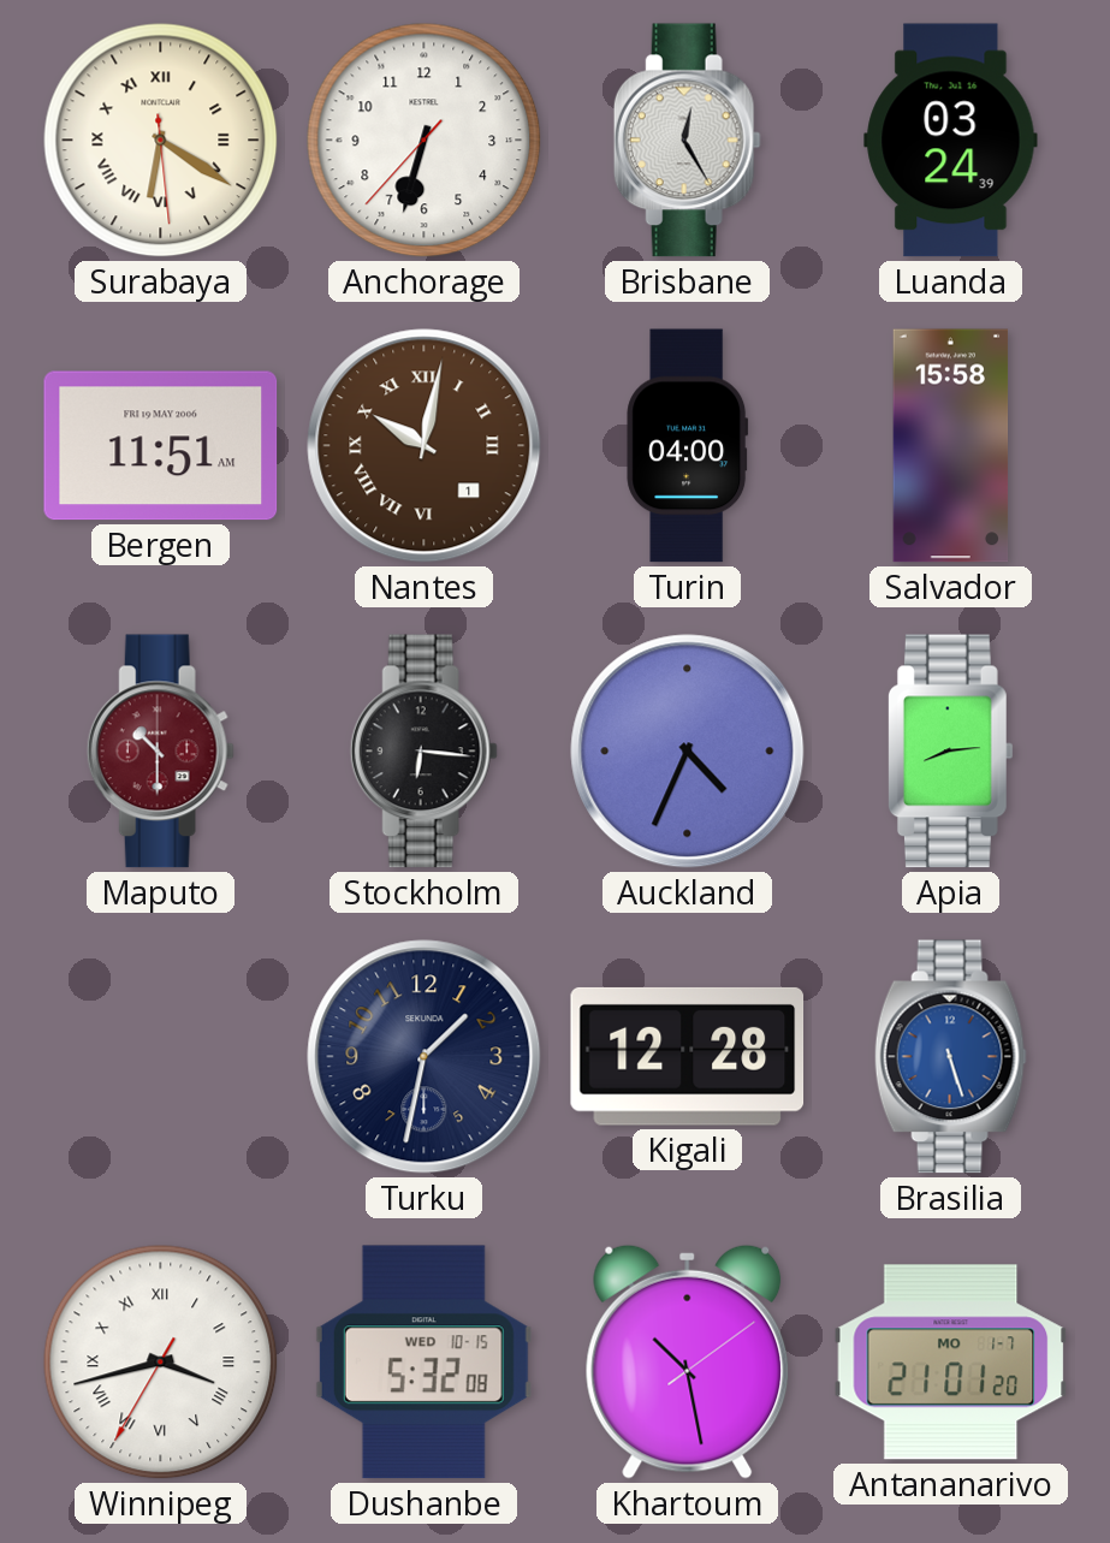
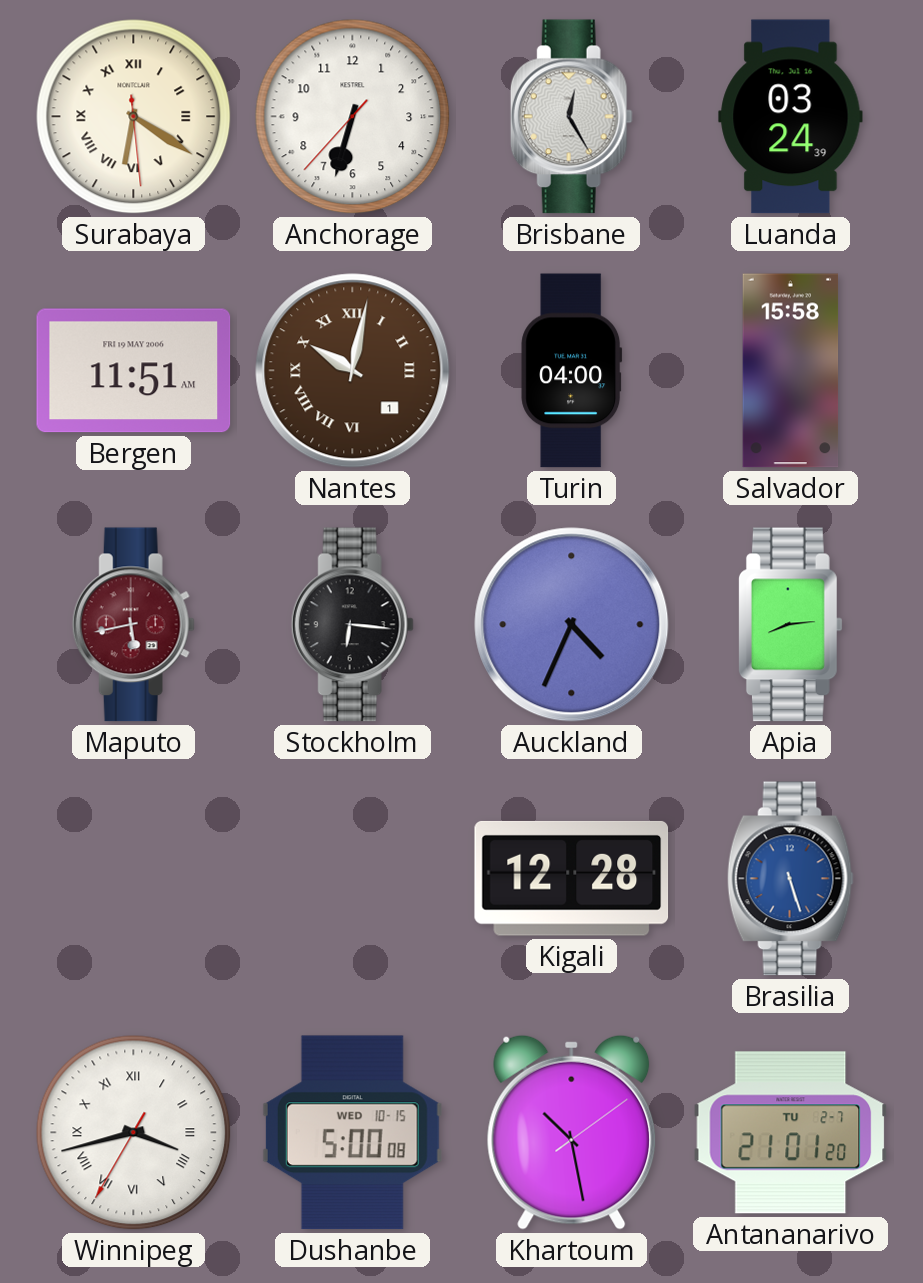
Maputo: 10:30 -> 5:43
Turku: 1:32 -> none
Dushanbe: 5:32 -> 5:00
Antananarivo date: MO 1-7 -> TU 2-7
